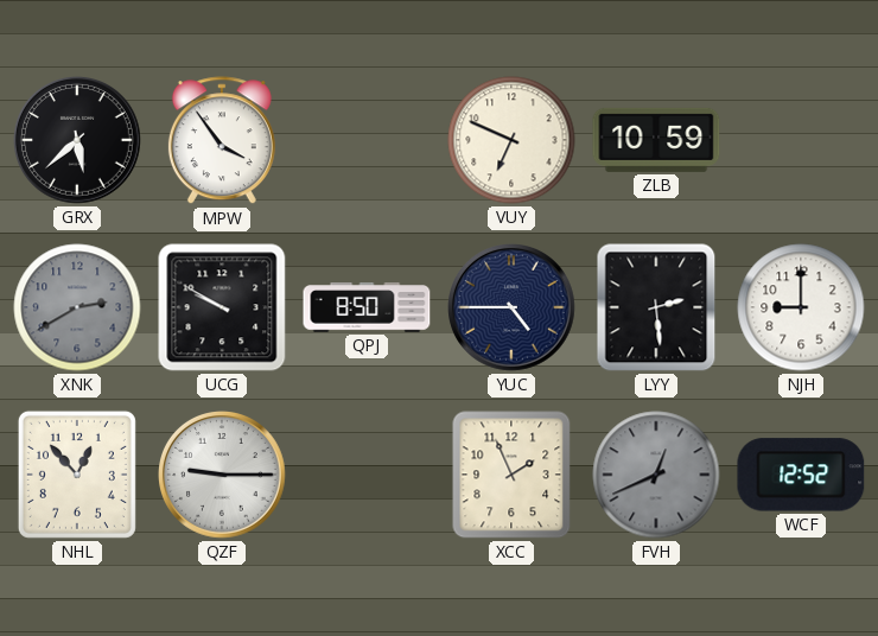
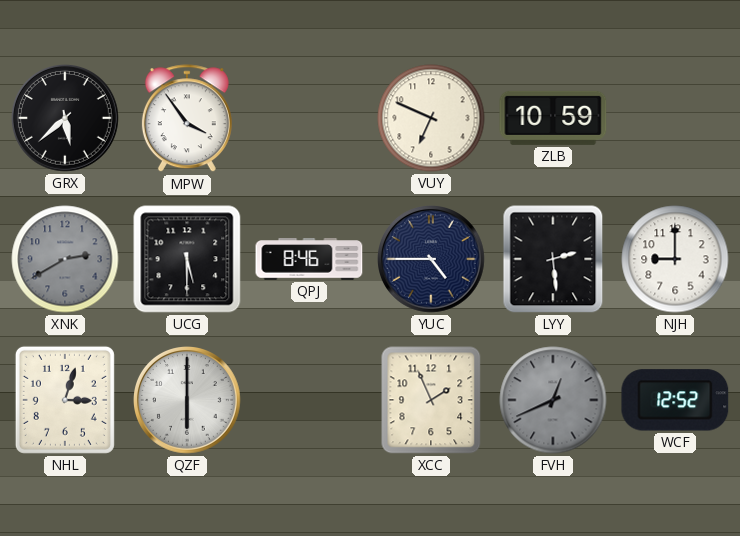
UCG: 9:50 -> 5:30
QPJ: 8:50 -> 8:46
NHL: 12:53 -> 3:03
QZF: 9:15 -> 6:00
